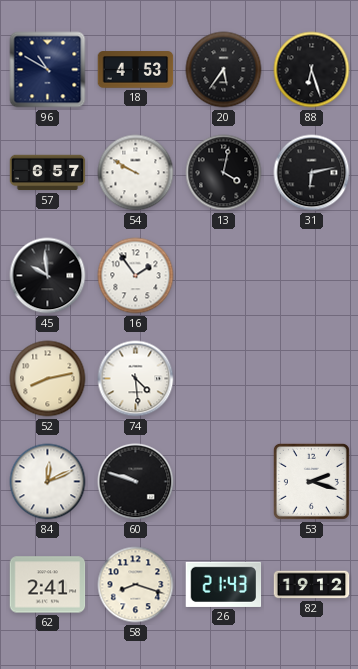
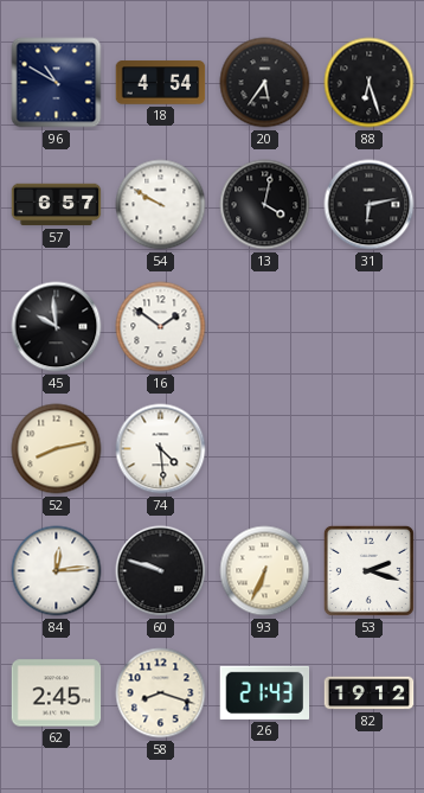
18: 4:53 -> 4:54
16: 1:54 -> 1:51
84: 12:11 -> 12:14
93: none -> 6:34
62: 2:41 -> 2:45
